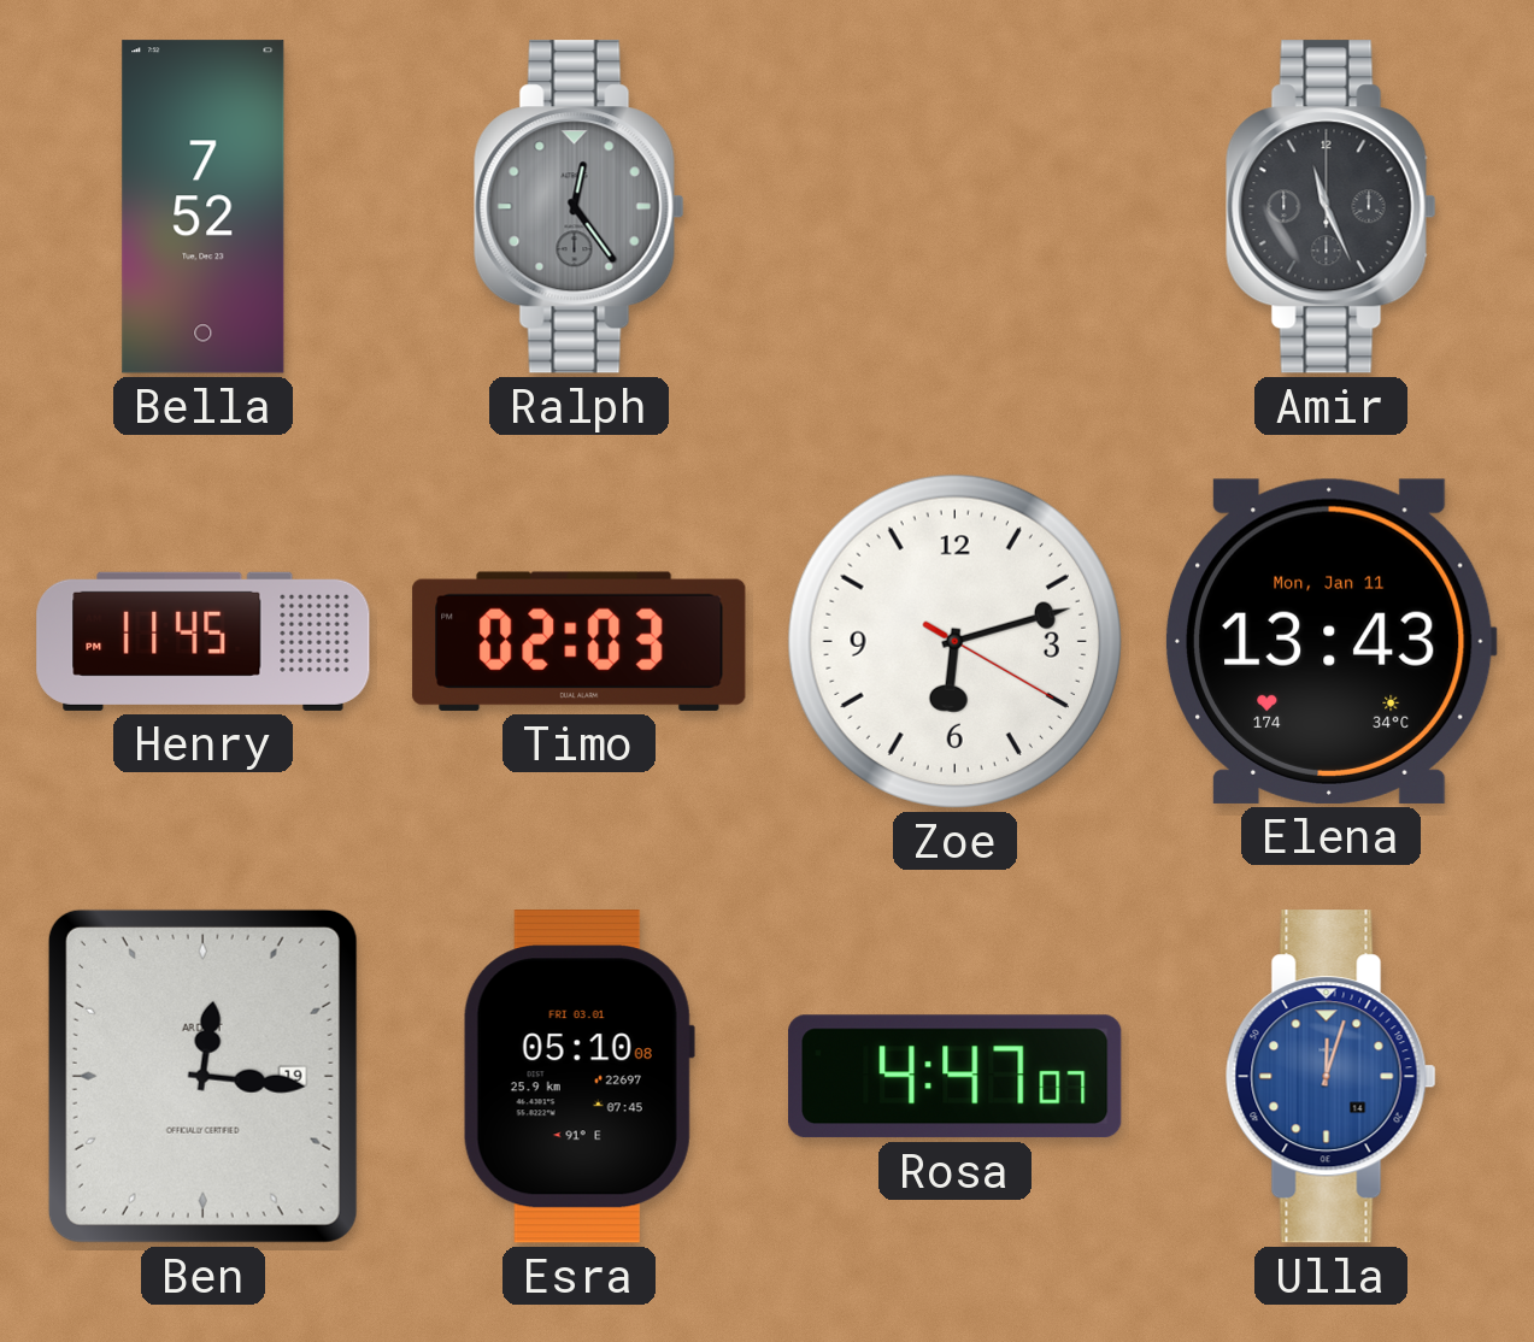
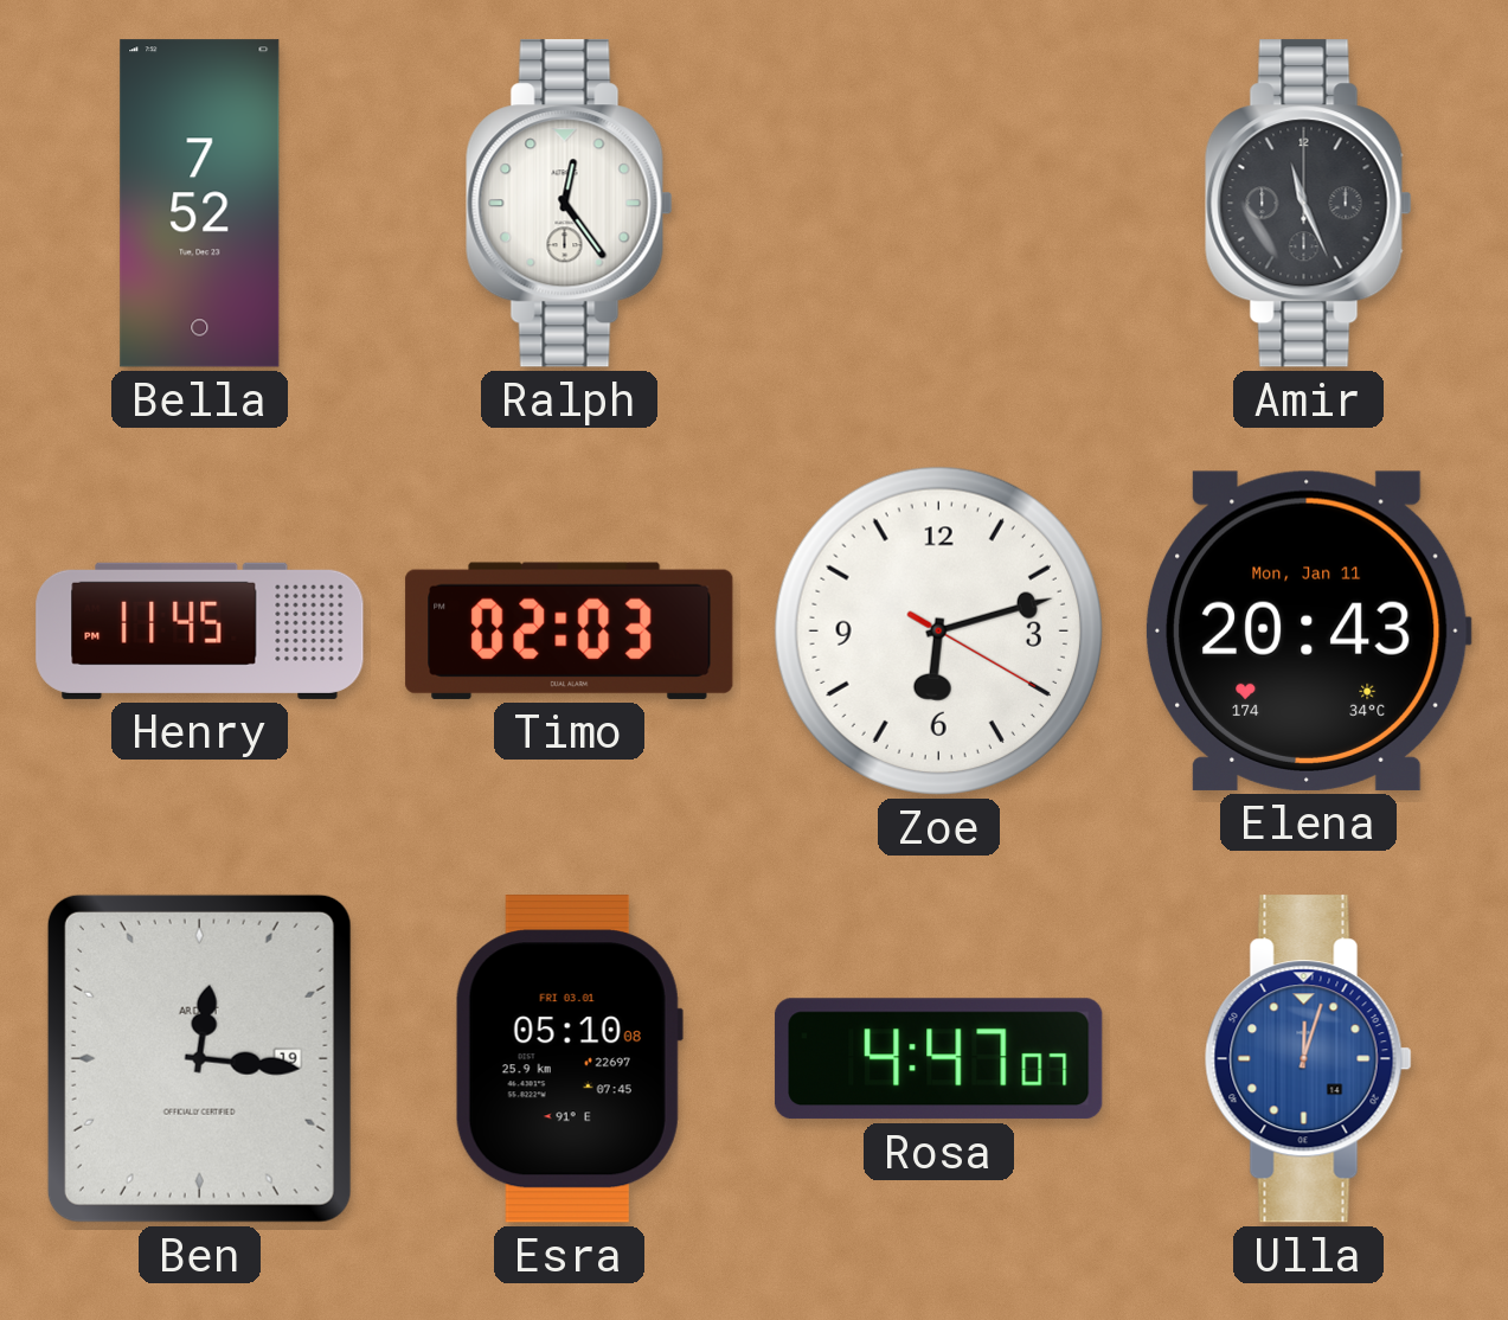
Ralph dial: grey -> white
Elena: 13:43 -> 20:43
